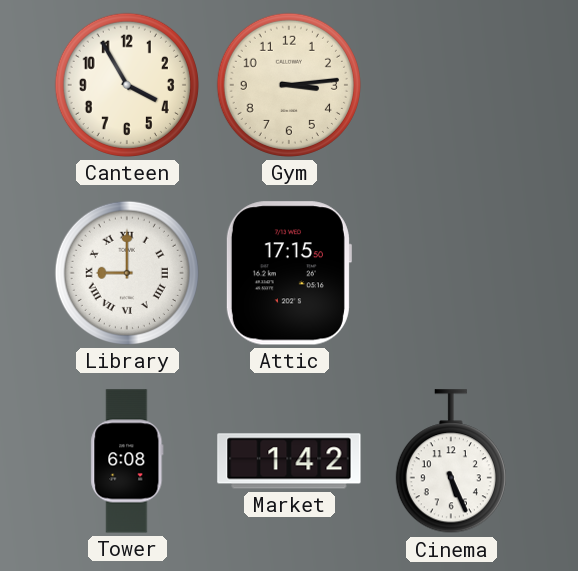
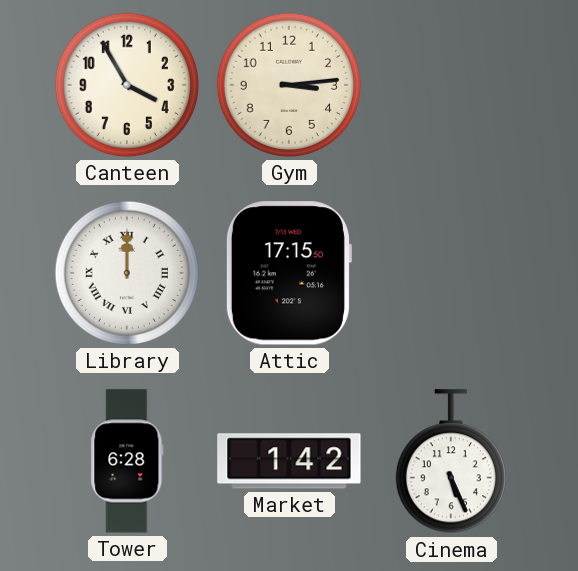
Library: 9:00 -> 12:00
Tower: 6:08 -> 6:28
